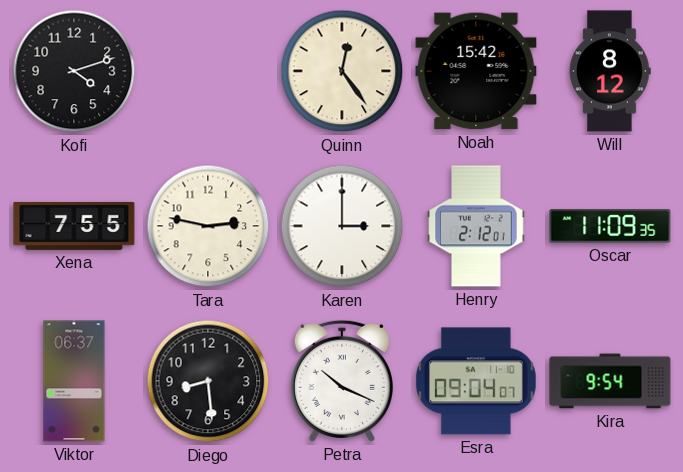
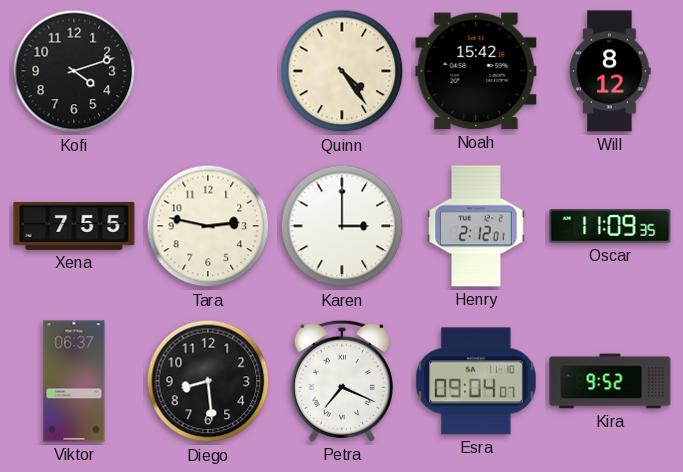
Quinn: 12:24 -> 4:24
Petra: 10:19 -> 7:19
Kira: 9:54 -> 9:52
